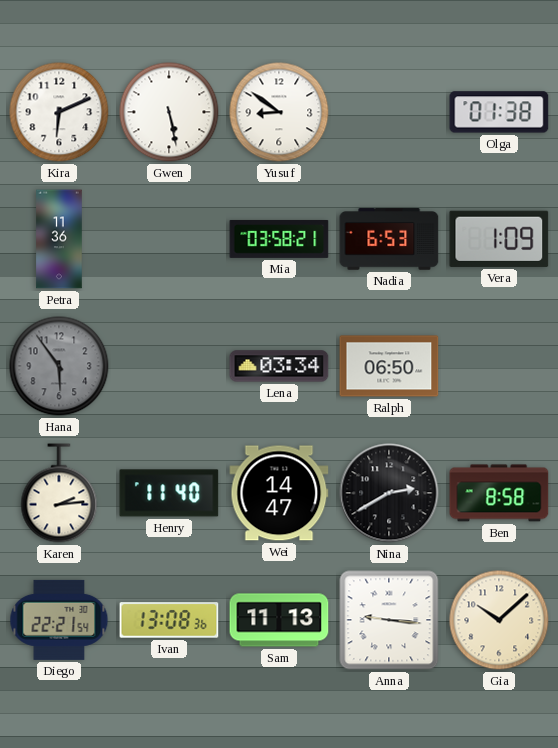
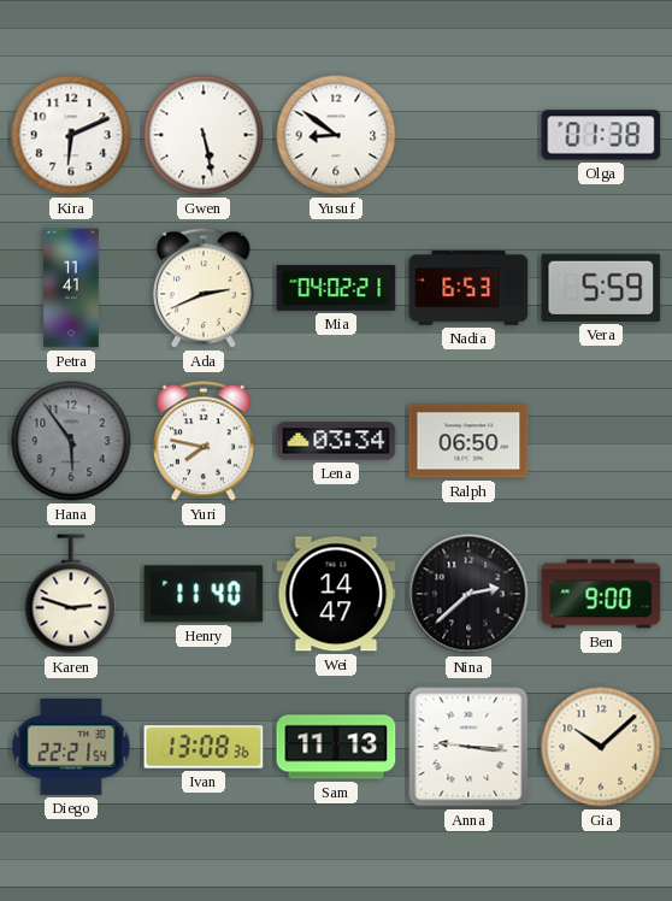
Petra: 11:36 -> 11:41
Ada: none -> 2:41
Mia: 03:58 -> 04:02
Vera: 1:09 -> 5:59
Yuri: none -> 7:47
Karen: 2:14 -> 2:48
Nina: 2:40 -> 2:38
Ben: 8:58 -> 9:00
